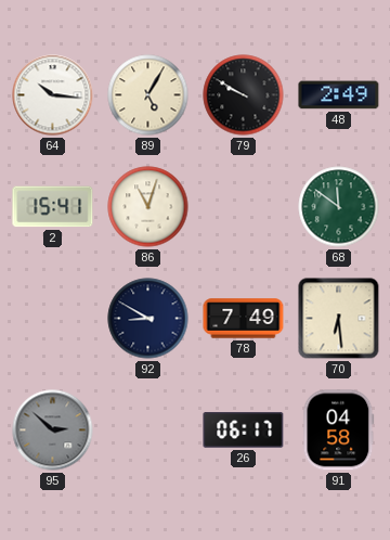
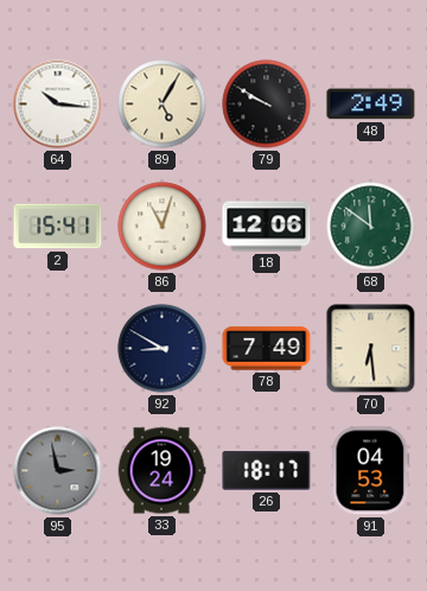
18: none -> 12:06
95: 2:52 -> 2:58
33: none -> 19:24
26: 06:17 -> 18:17
91: 04:58 -> 04:53
